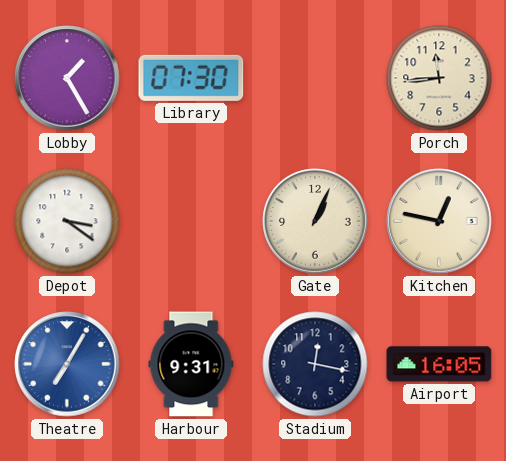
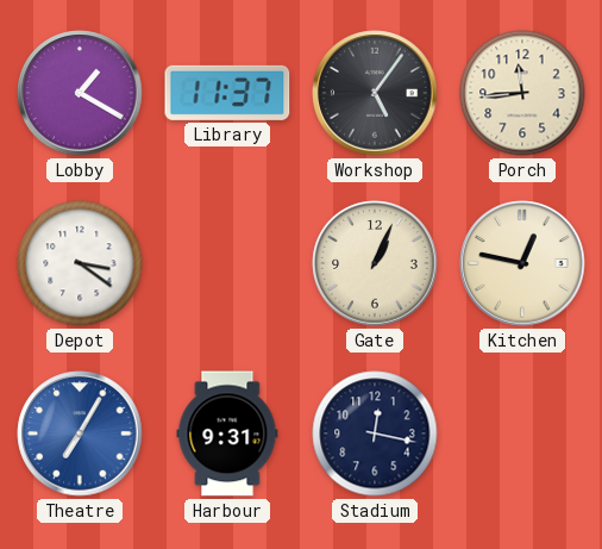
Lobby: 1:25 -> 1:20
Library: 07:30 -> 11:37
Workshop: none -> 5:06
Airport: 16:05 -> none
